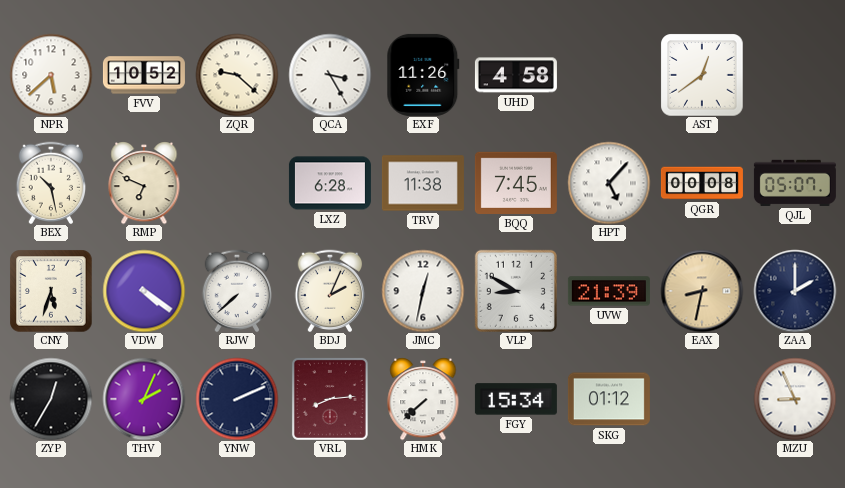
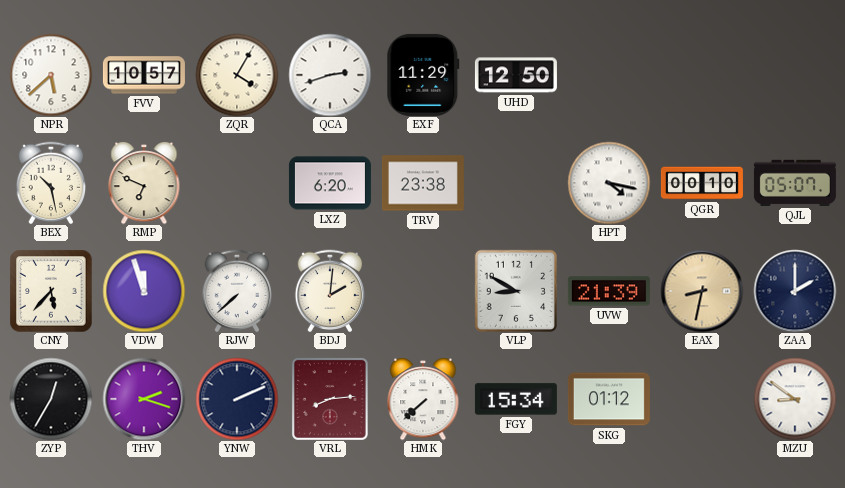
FVV: 10:52 -> 10:57
ZQR: 9:22 -> 4:05
QCA: 3:25 -> 2:42
EXF: 11:26 -> 11:29
UHD: 4:58 -> 12:50
AST: 12:39 -> none
LXZ: 6:28 -> 6:20
TRV: 11:38 -> 23:38
BQQ: 7:45 -> none
HPT: 5:07 -> 4:17
QGR: 00:08 -> 00:10
CNY: 5:33 -> 5:37
VDW: 4:21 -> 11:57
BDJ: 2:04 -> 2:01
JMC: 12:32 -> none
THV: 2:04 -> 2:18
MZU: 8:56 -> 8:51
